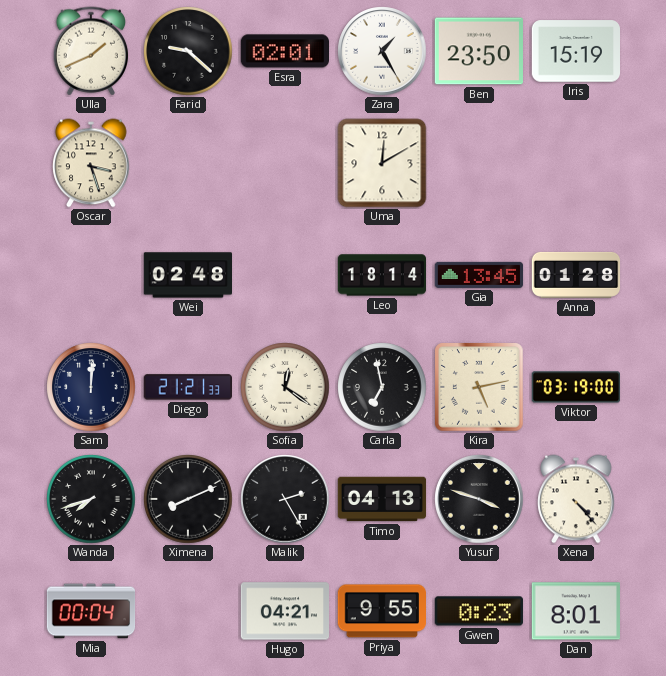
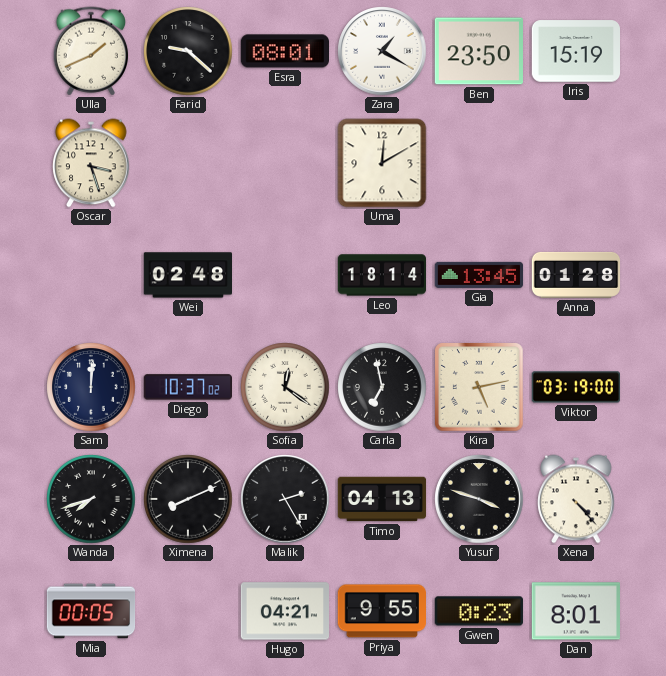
Esra: 02:01 -> 08:01
Zara: 1:25 -> 1:20
Diego: 21:21 -> 10:37
Mia: 00:04 -> 00:05
